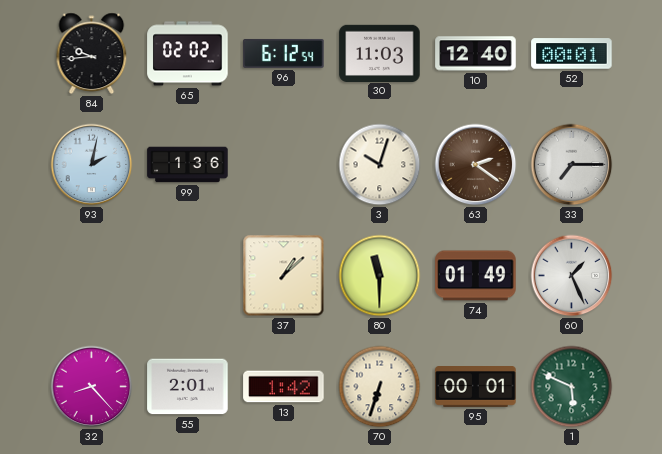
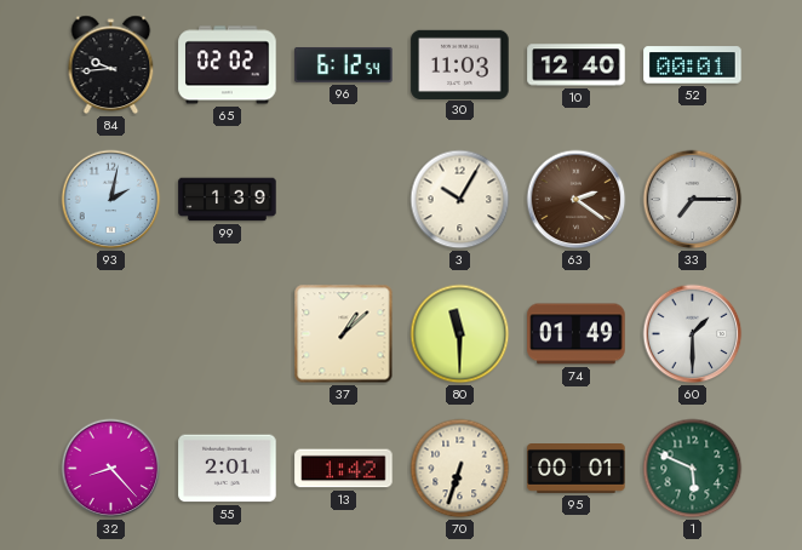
99: 1:36 -> 1:39
3: 10:03 -> 10:05
60: 1:26 -> 1:30
